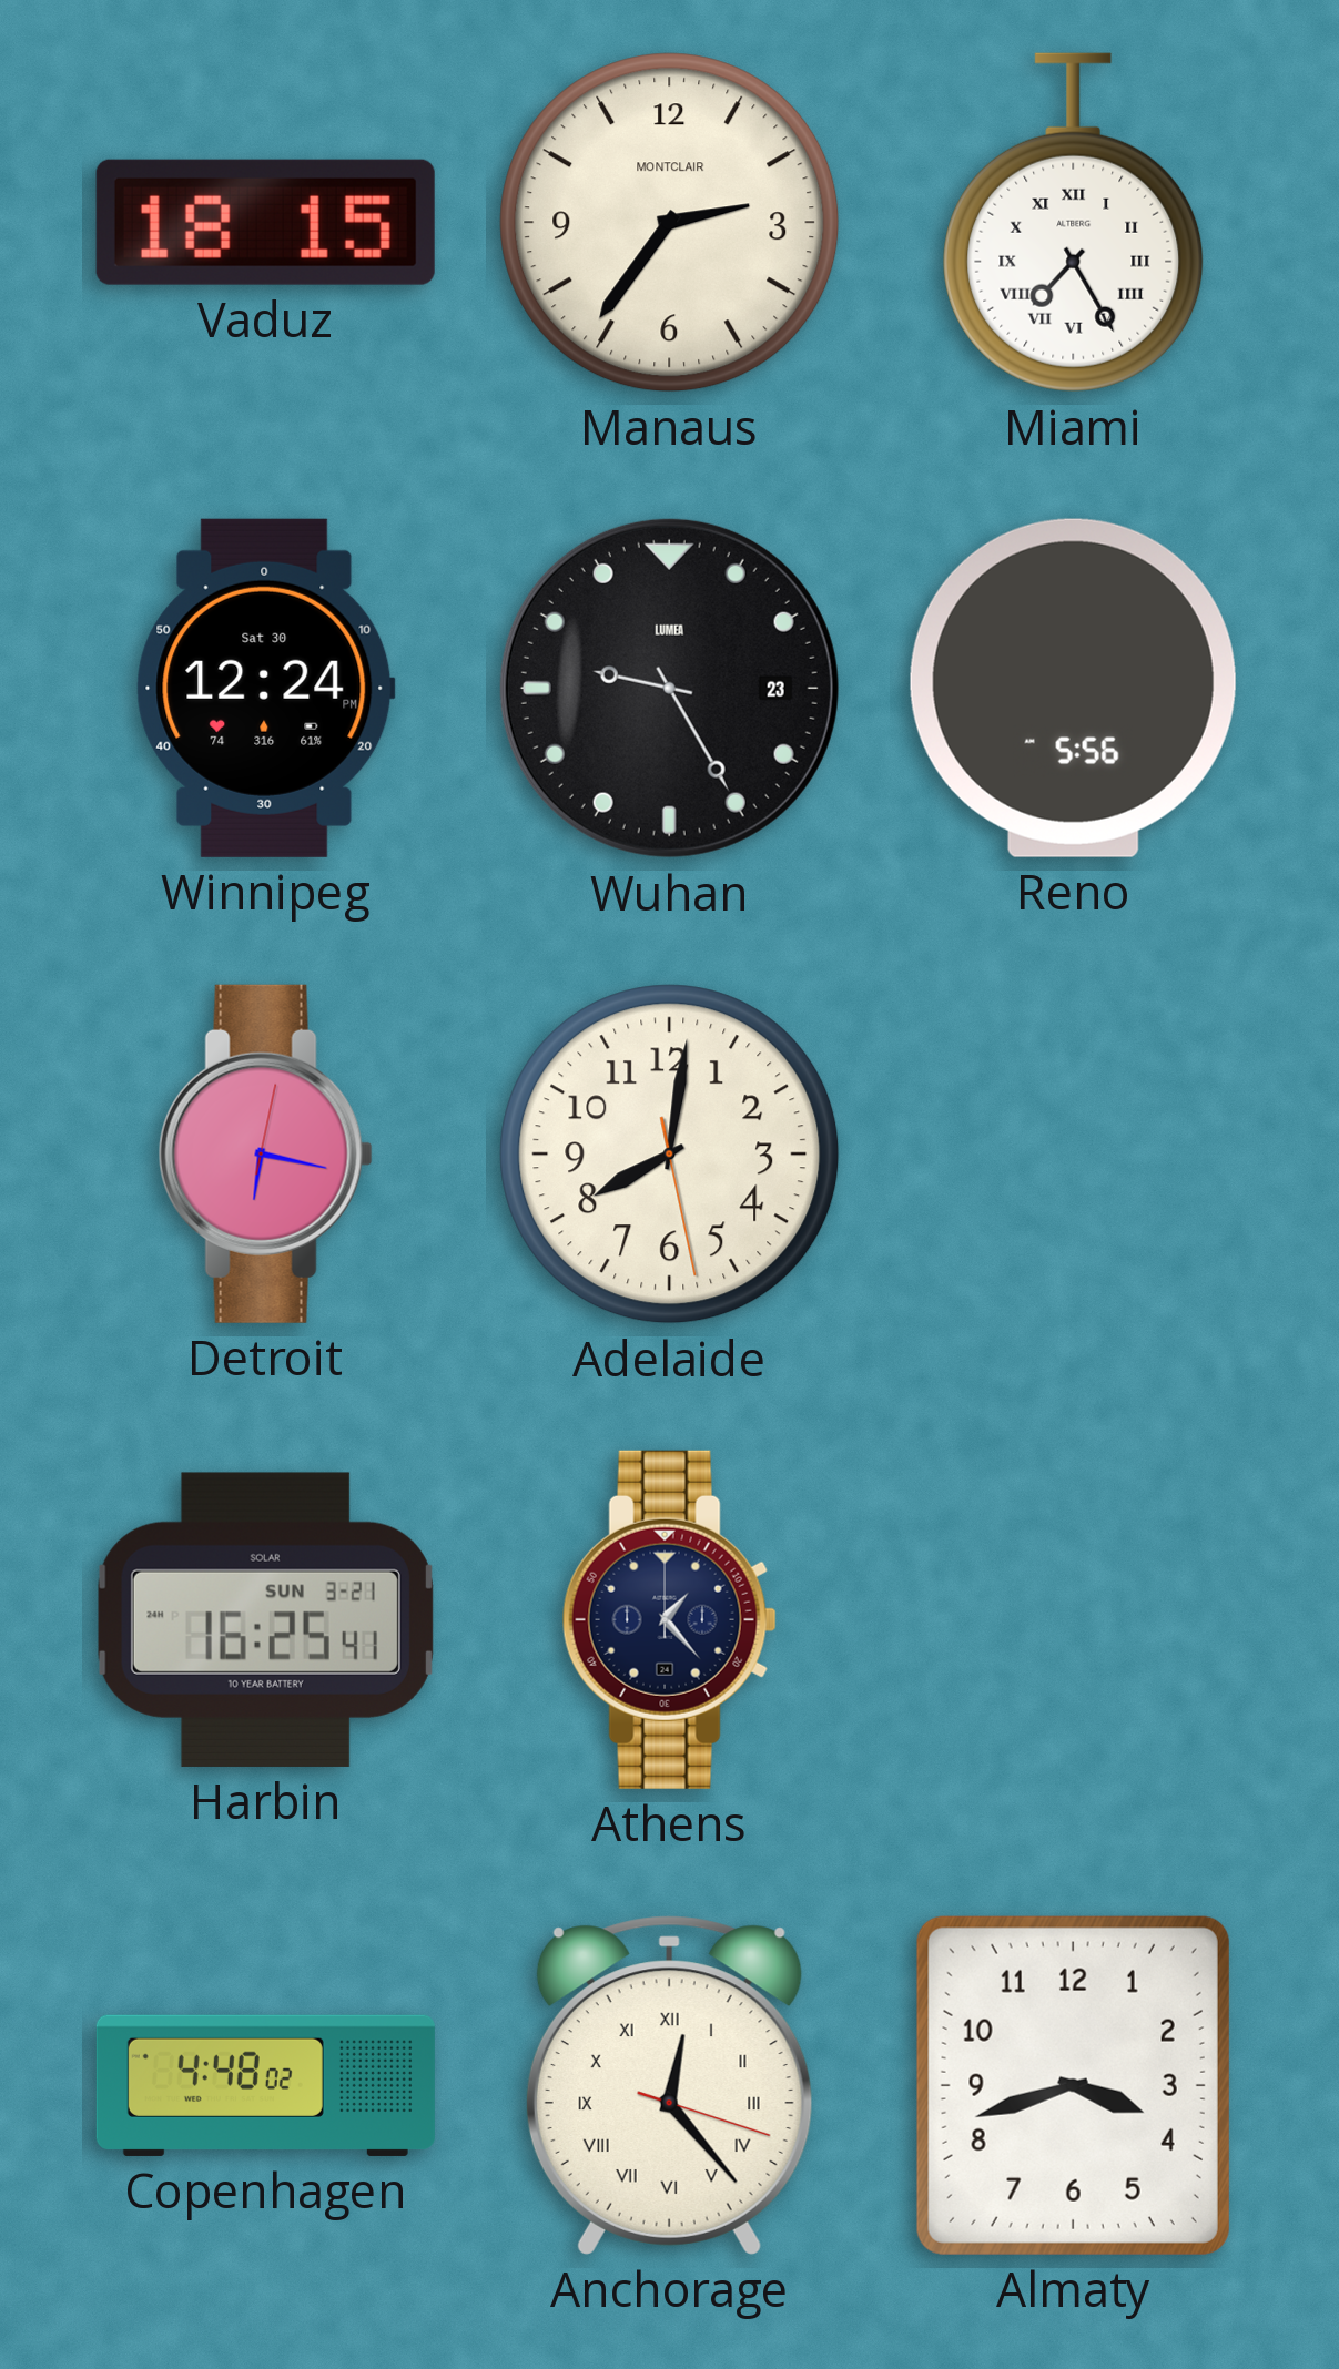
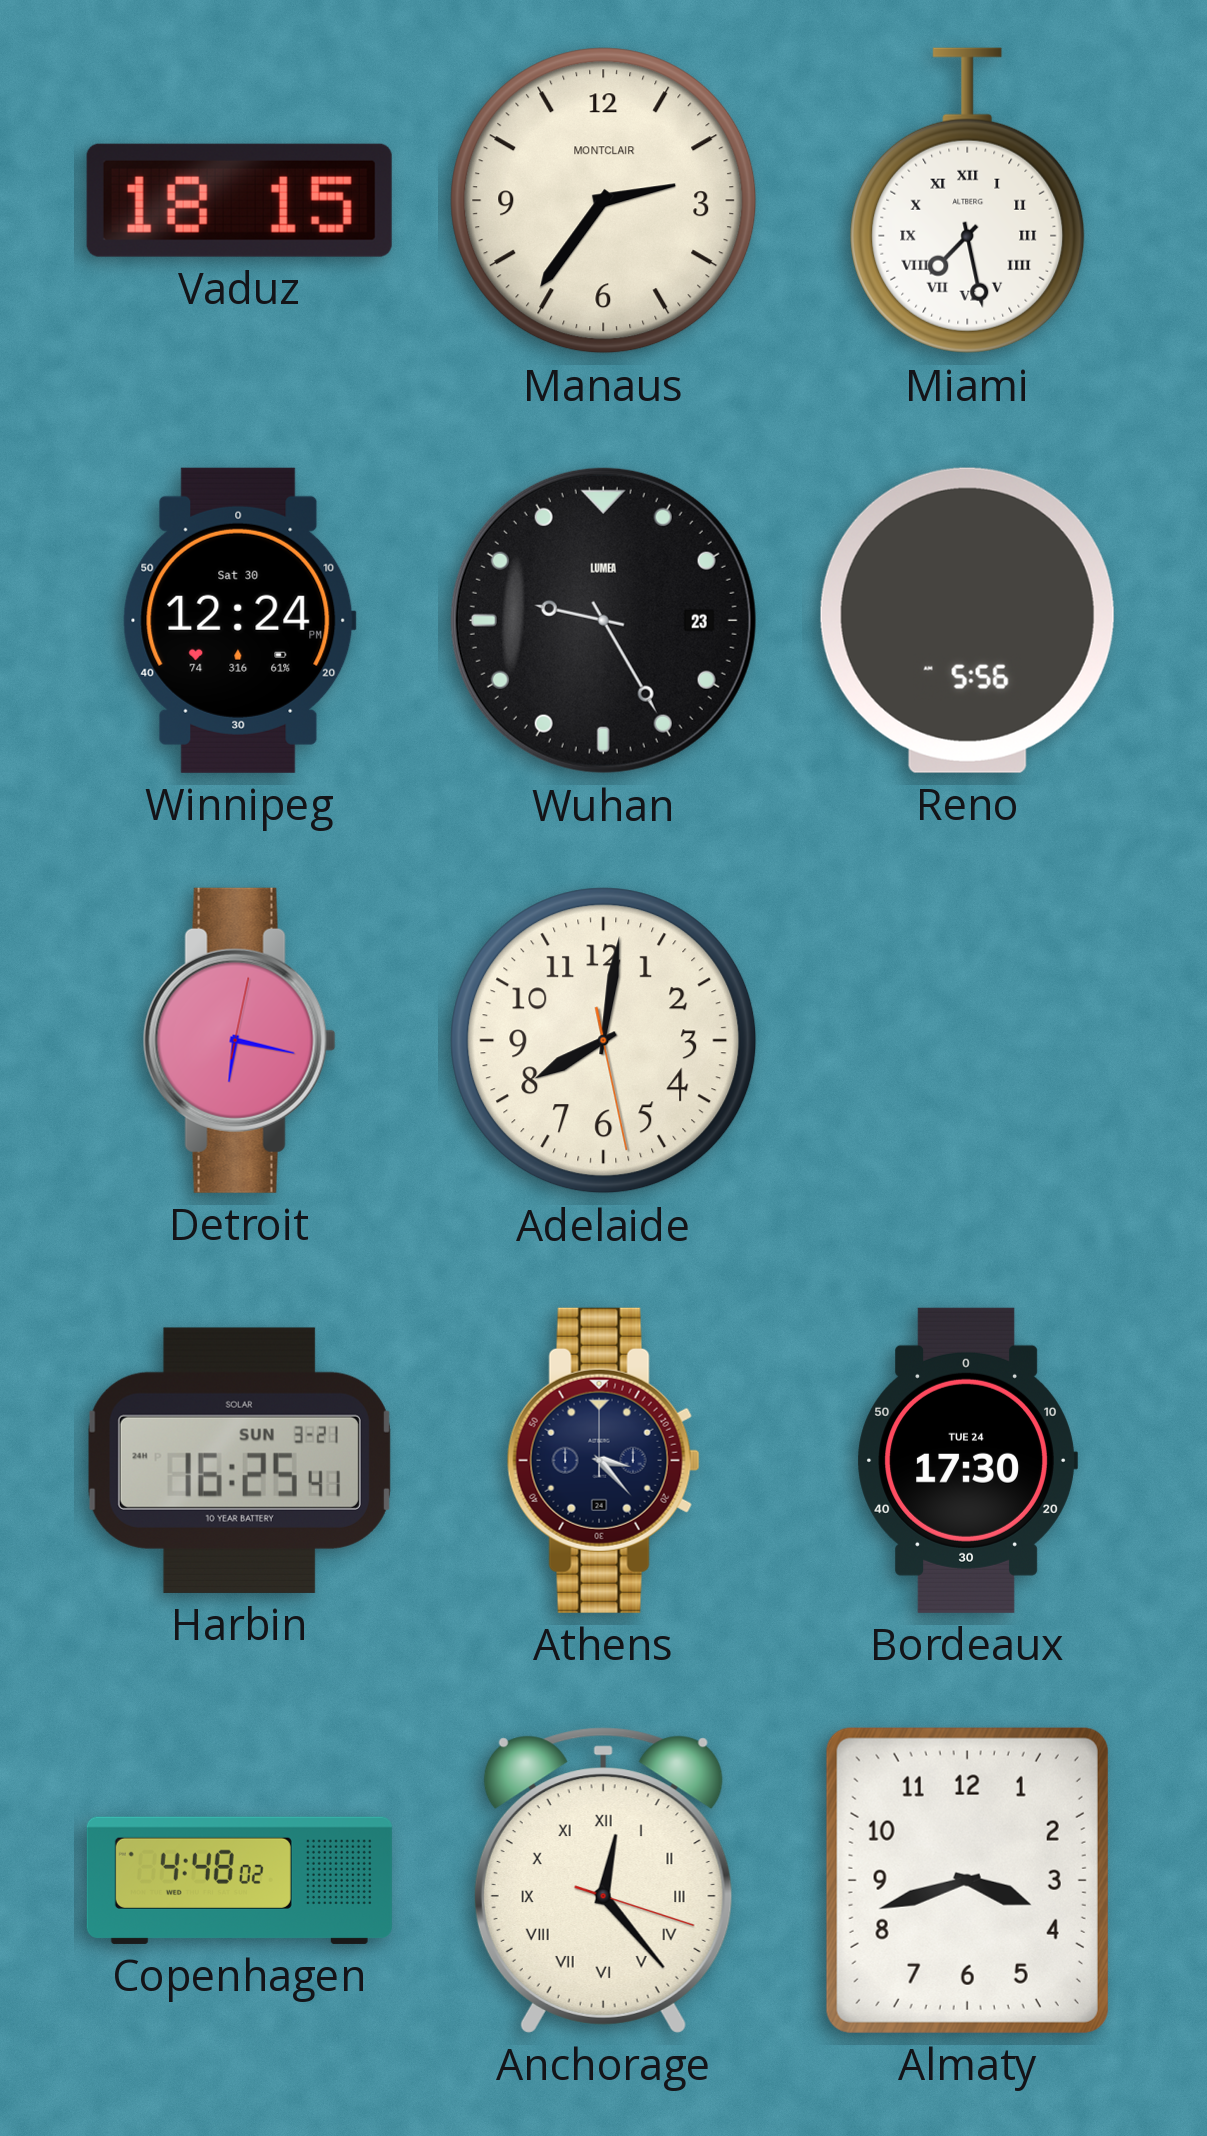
Miami: 7:25 -> 7:28
Athens: 1:23 -> 3:23
Bordeaux: none -> 17:30
